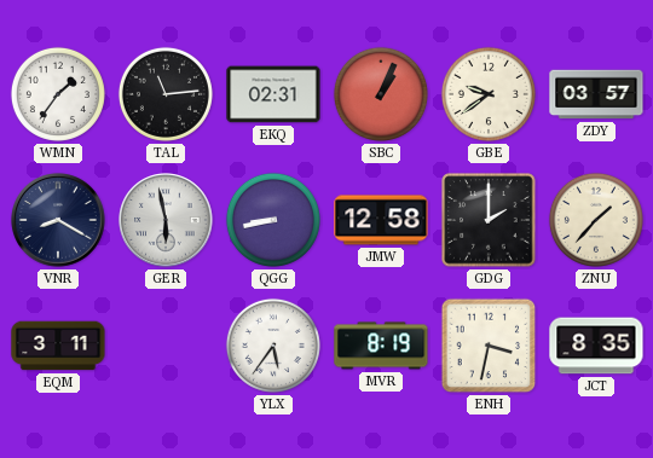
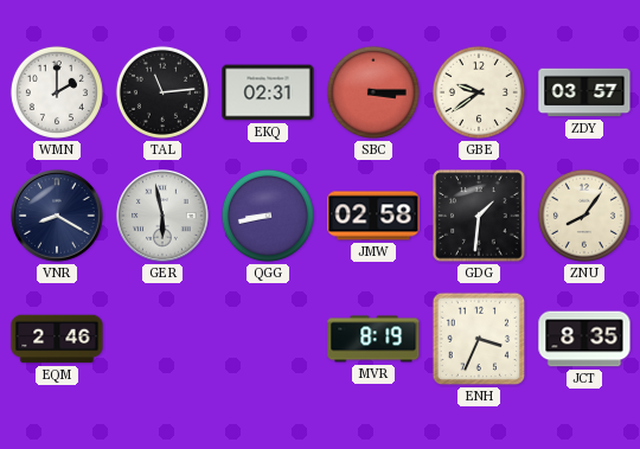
WMN: 1:36 -> 2:00
SBC: 1:04 -> 3:15
JMW: 12:58 -> 02:58
GDG: 2:00 -> 1:31
ZNU: 1:37 -> 8:06
EQM: 3:11 -> 2:46
YLX: 5:36 -> none
ENH: 3:32 -> 3:34
